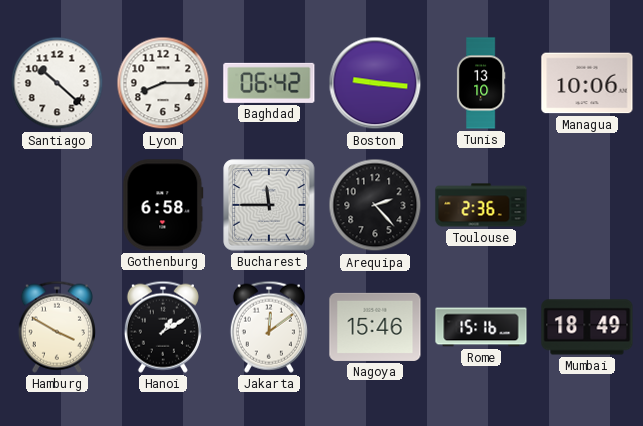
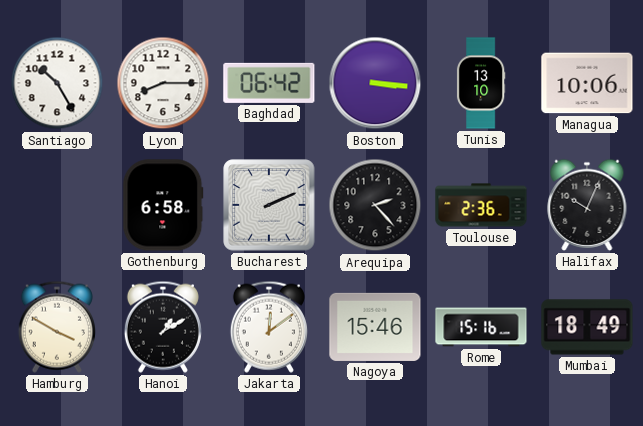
Santiago: 10:22 -> 10:25
Boston: 9:16 -> 3:16
Bucharest: 11:45 -> 2:11
Halifax: none -> 10:04
